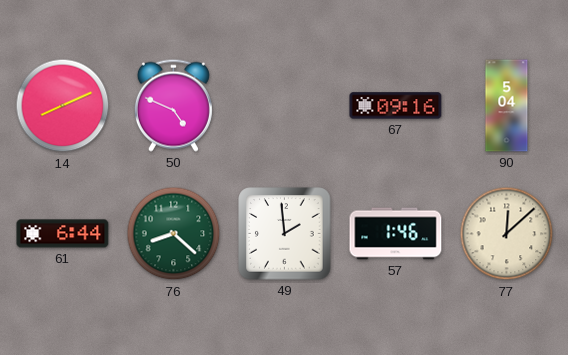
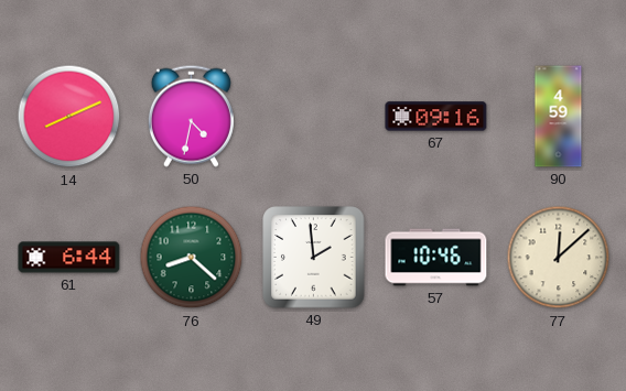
50: 4:49 -> 4:32
90: 5:04 -> 4:59
57: 1:46 -> 10:46
